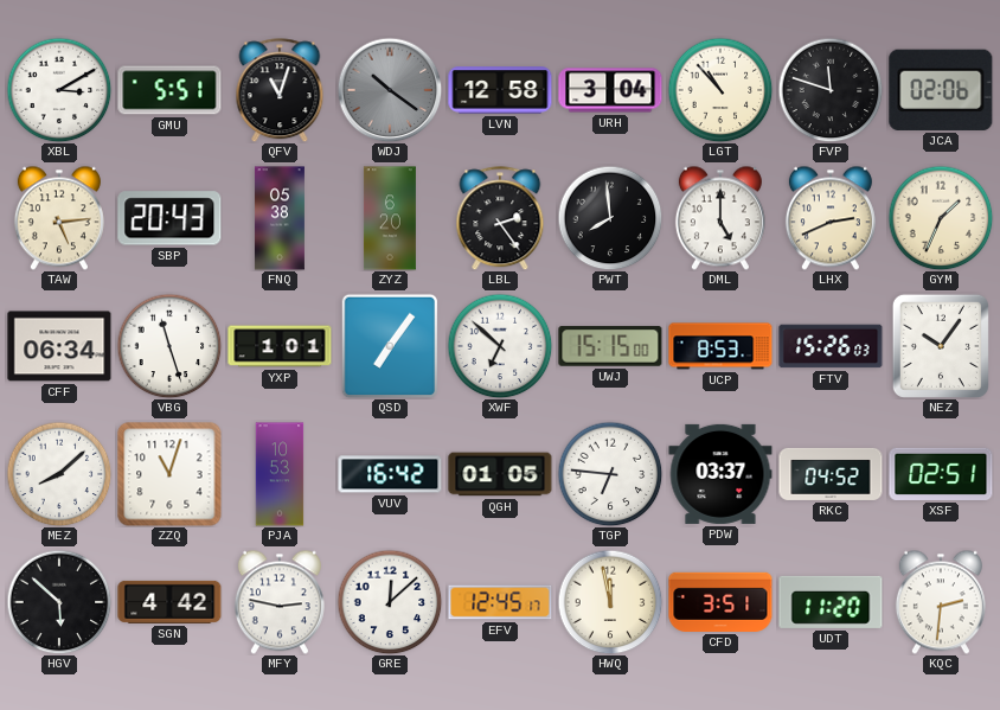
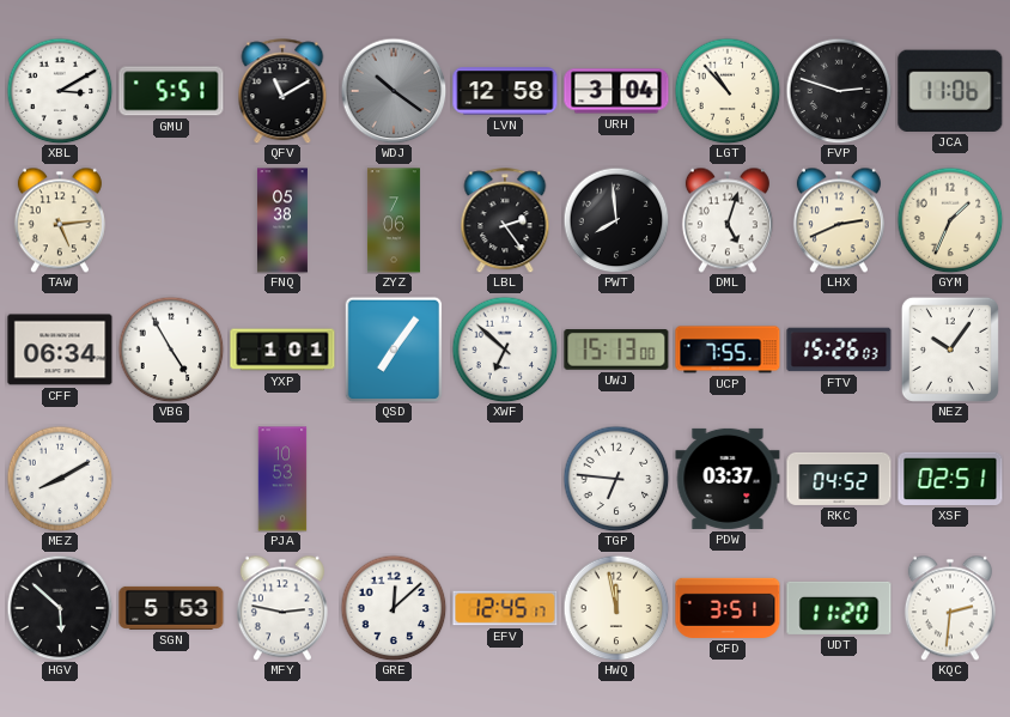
QFV: 11:03 -> 11:10
FVP: 11:48 -> 2:48
JCA: 02:06 -> 11:06
SBP: 20:43 -> none
ZYZ: 6:20 -> 7:06
DML: 5:00 -> 5:03
VBG: 11:27 -> 4:55
UWJ: 15:15 -> 15:13
UCP: 8:53 -> 7:55
MEZ: 8:08 -> 8:10
ZZQ: 11:03 -> none
VUV: 16:42 -> none
QGH: 01:05 -> none
SGN: 4:42 -> 5:53
